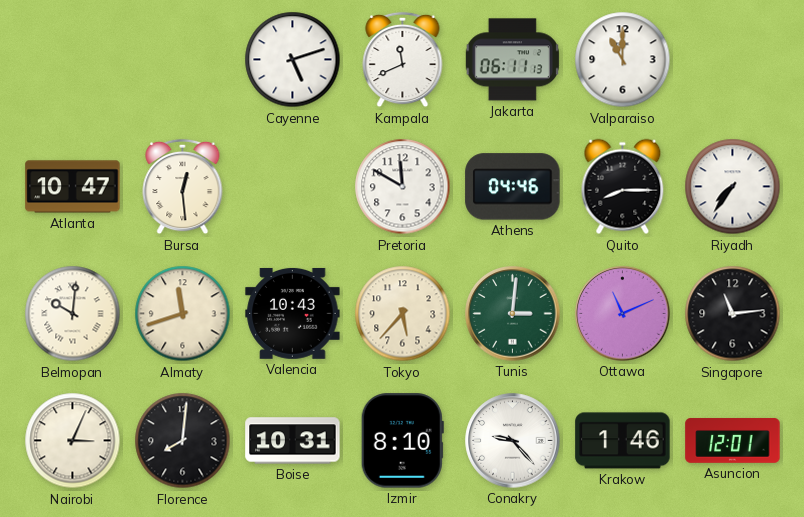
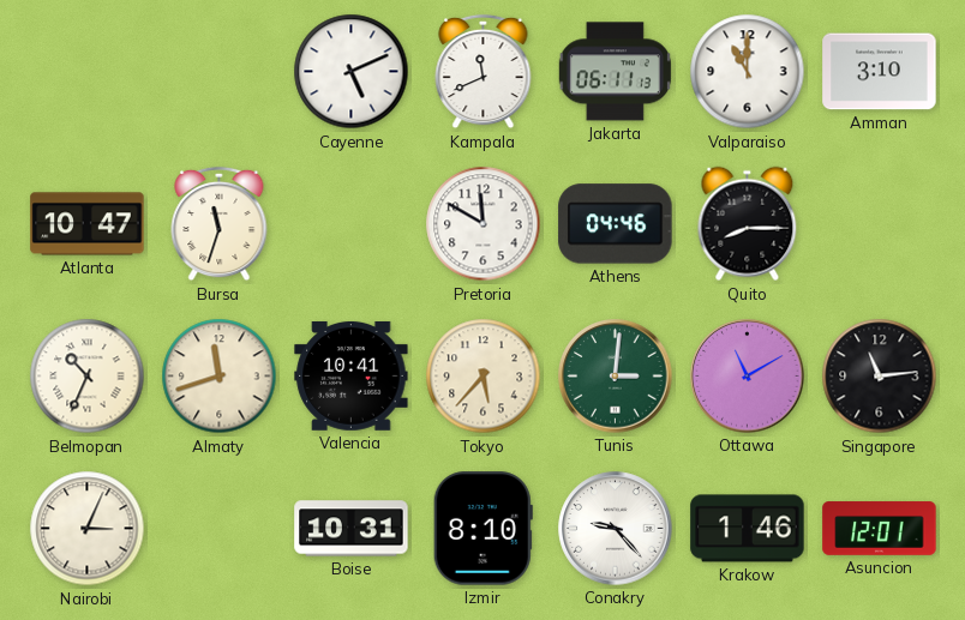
Cayenne: 5:12 -> 5:11
Amman: none -> 3:10
Bursa: 12:29 -> 11:33
Riyadh: 7:36 -> none
Belmopan: 10:01 -> 10:34
Valencia: 10:43 -> 10:41
Ottawa: 11:11 -> 11:10
Florence: 8:01 -> none
